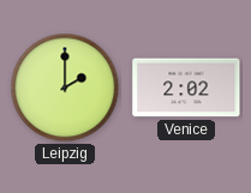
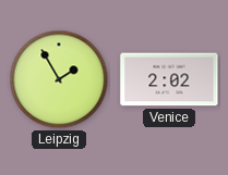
Leipzig: 2:00 -> 1:55
